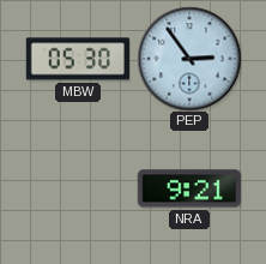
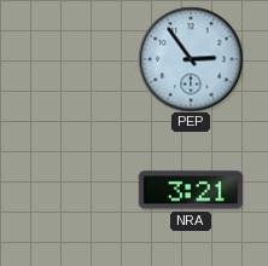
MBW: 05:30 -> none
NRA: 9:21 -> 3:21
